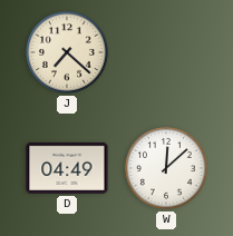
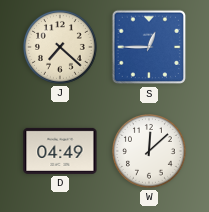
S: none -> 12:45
